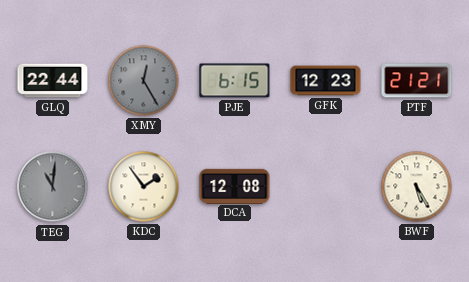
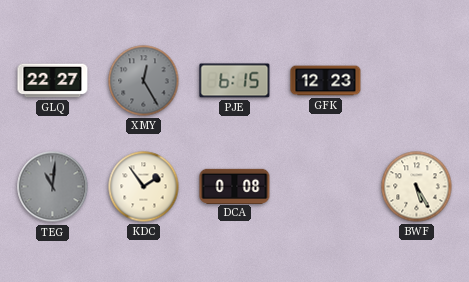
GLQ: 22:44 -> 22:27
PTF: 21:21 -> none
DCA: 12:08 -> 0:08
